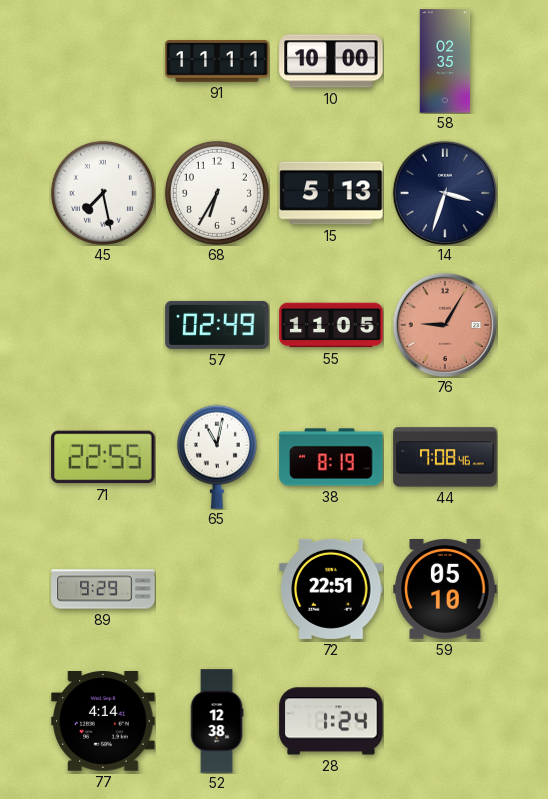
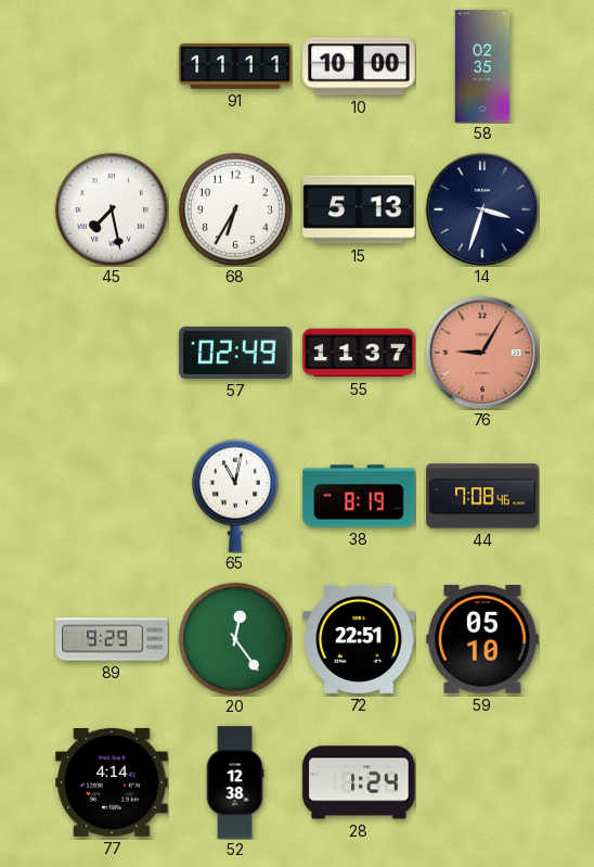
55: 11:05 -> 11:37
71: 22:55 -> none
20: none -> 12:24
